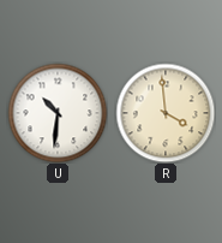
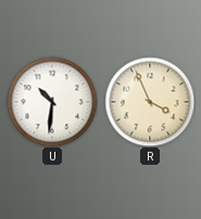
R: 3:59 -> 3:56
